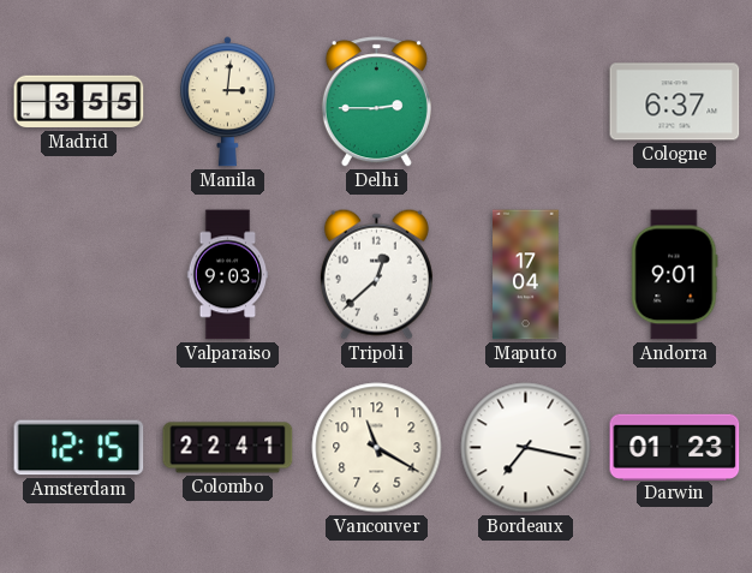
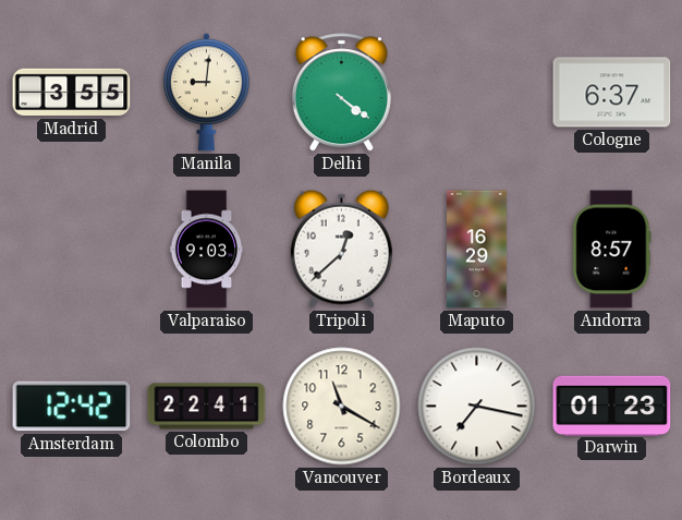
Manila: 3:01 -> 9:01
Delhi: 2:45 -> 4:21
Maputo: 17:04 -> 16:29
Andorra: 9:01 -> 8:57
Amsterdam: 12:15 -> 12:42
